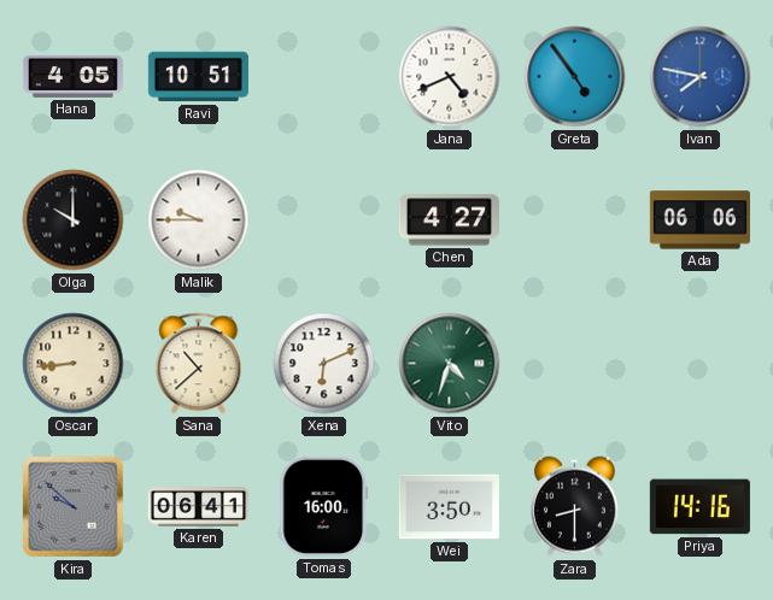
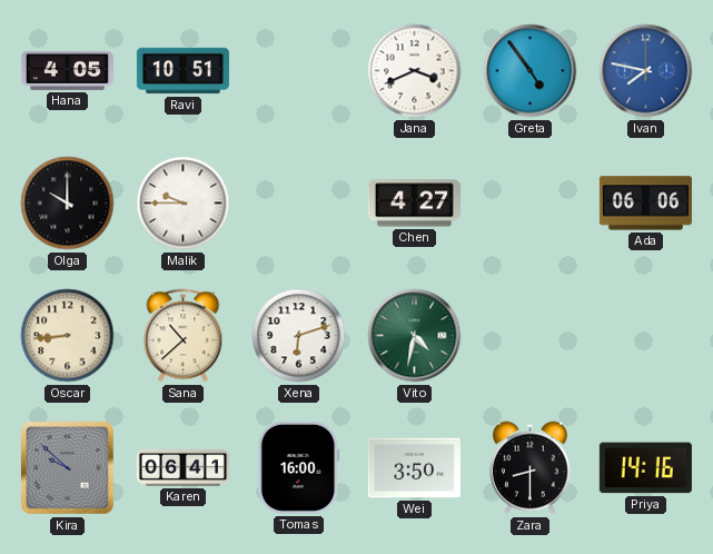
Jana: 4:41 -> 3:41
Xena: 6:11 -> 6:12
Vito: 4:33 -> 4:32
